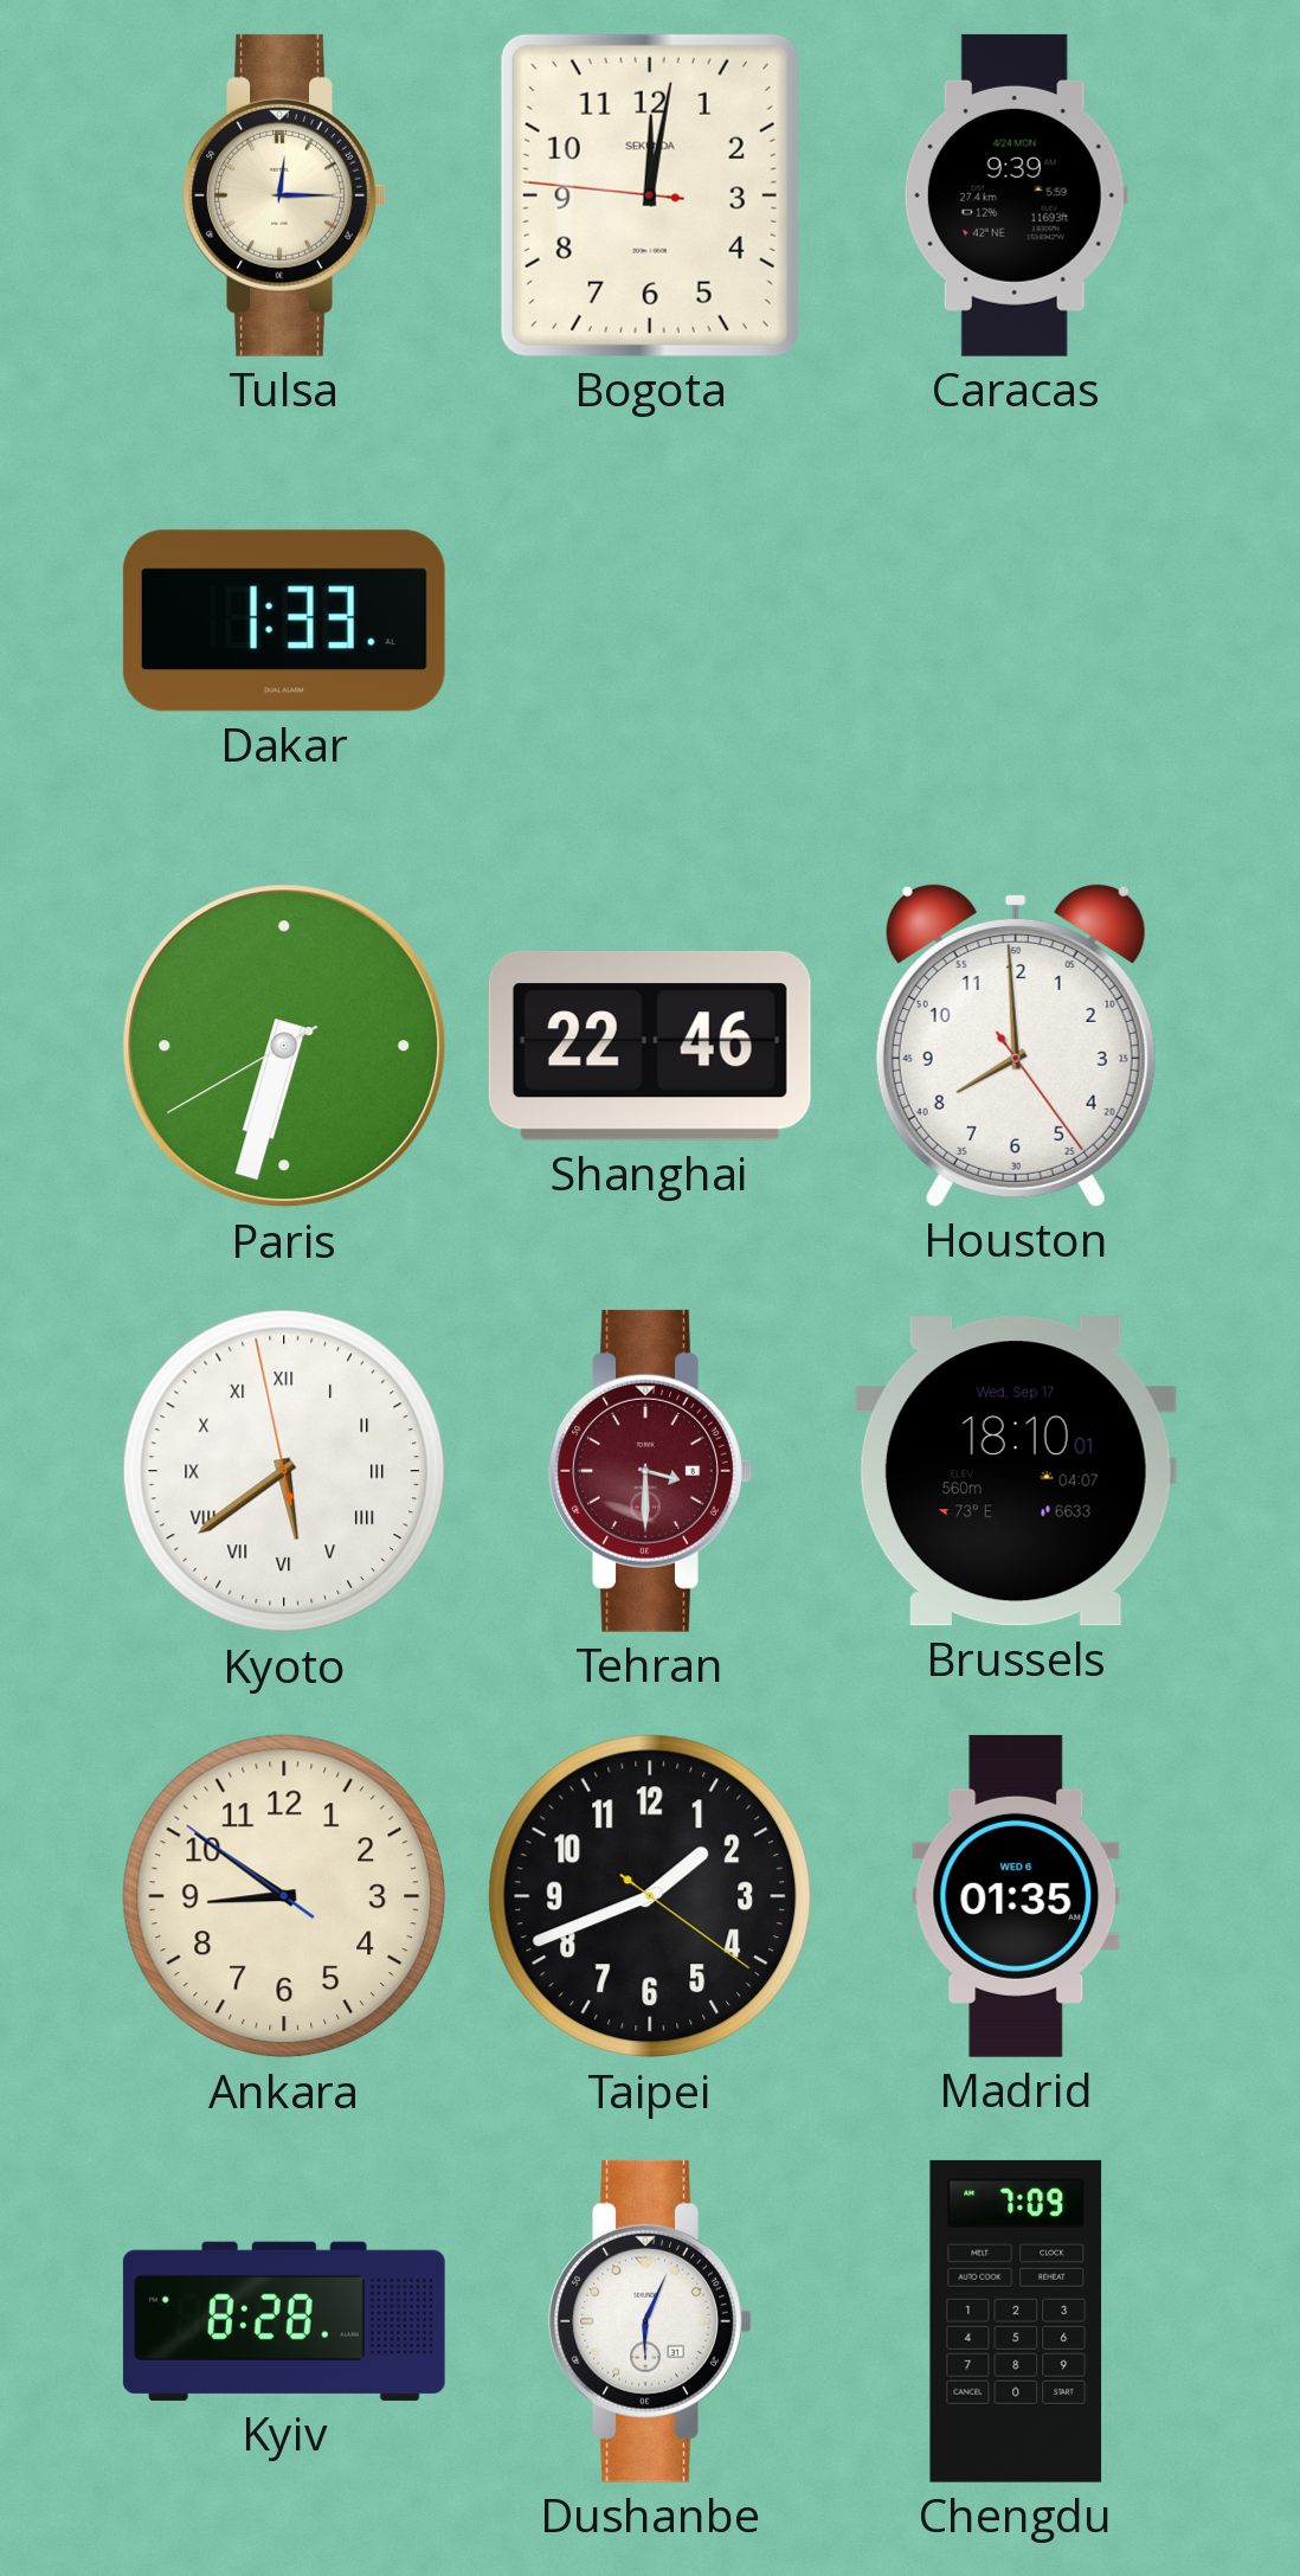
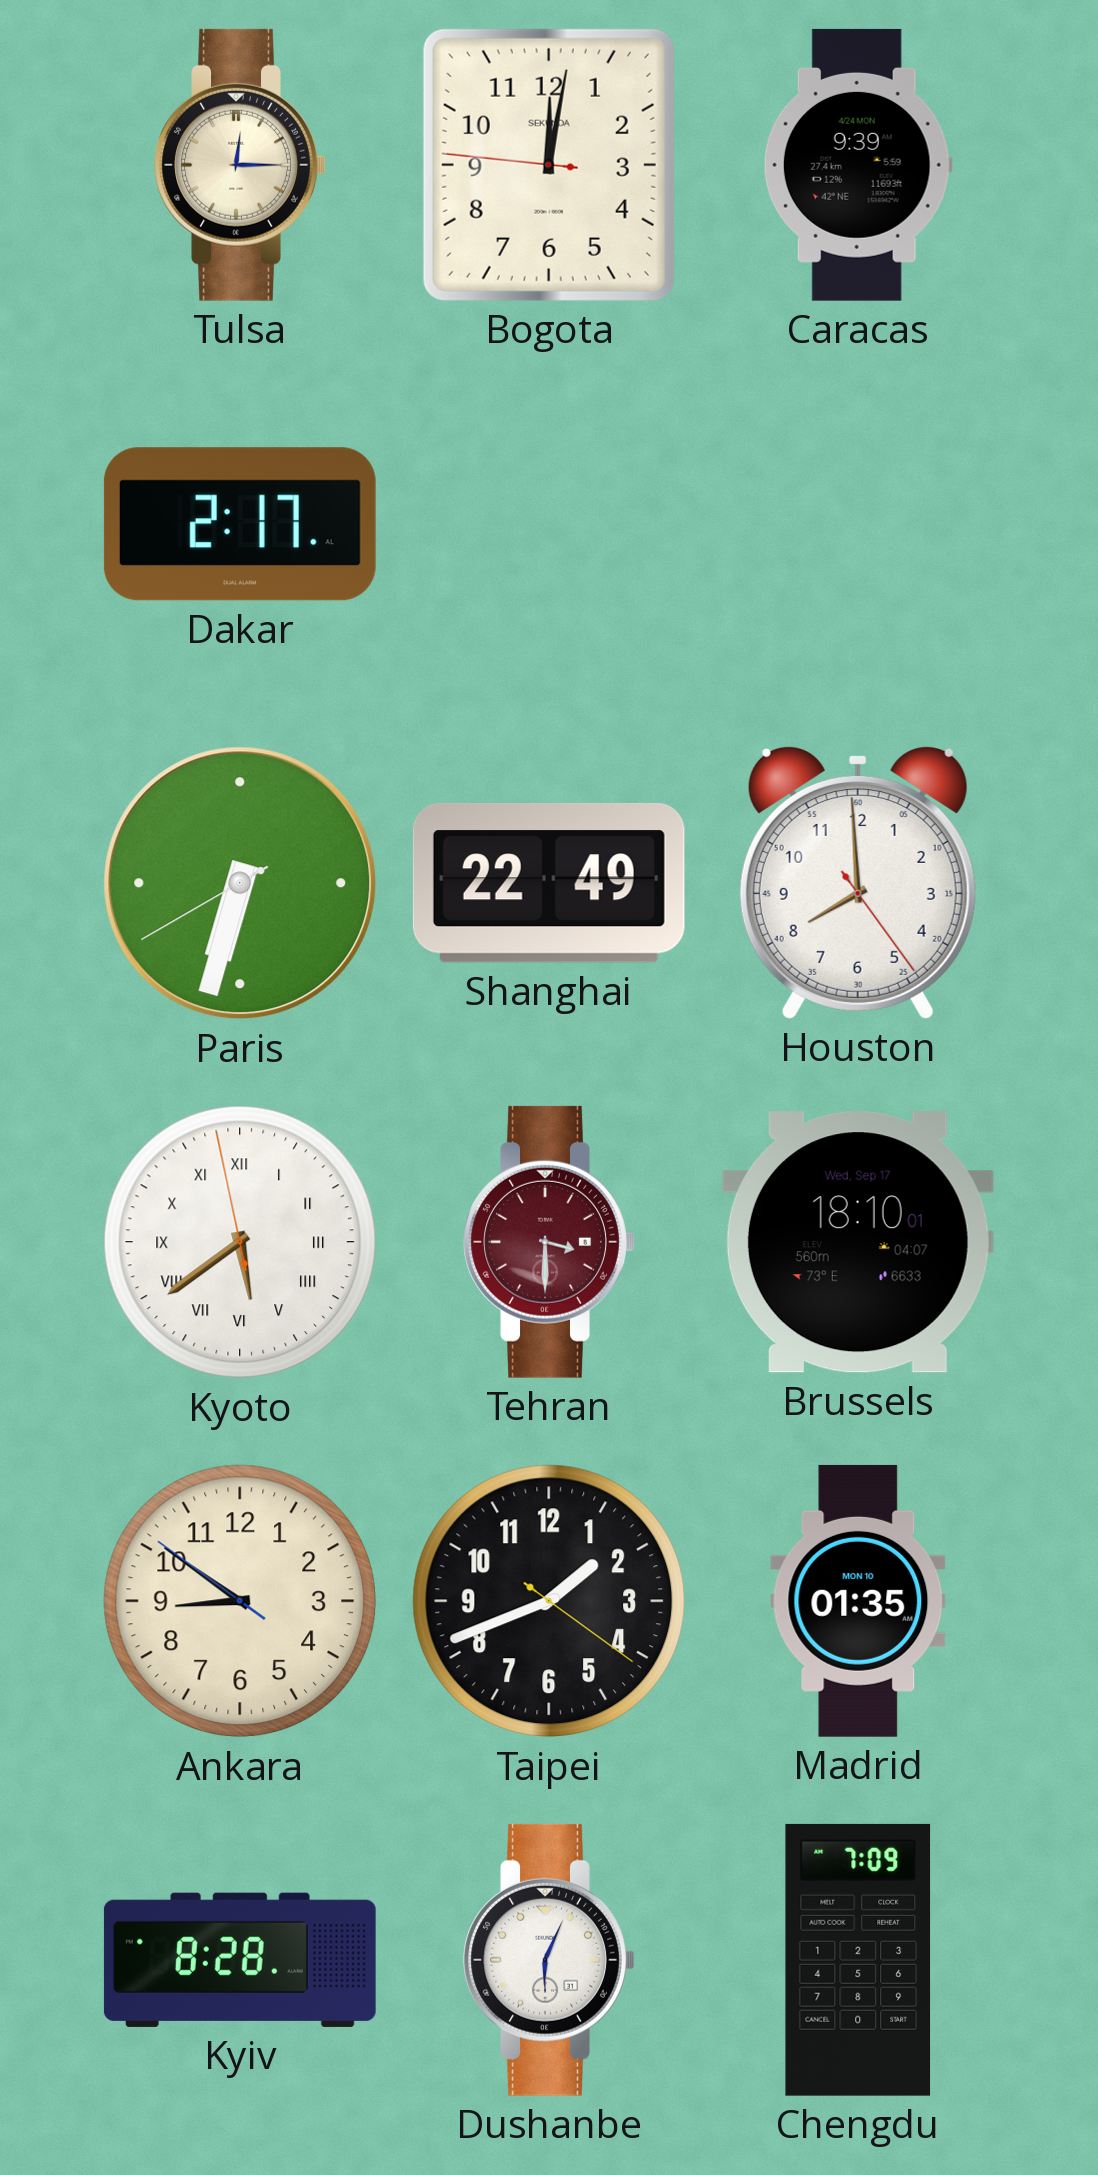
Dakar: 1:33 -> 2:17
Shanghai: 22:46 -> 22:49
Madrid date: WED 6 -> MON 10
